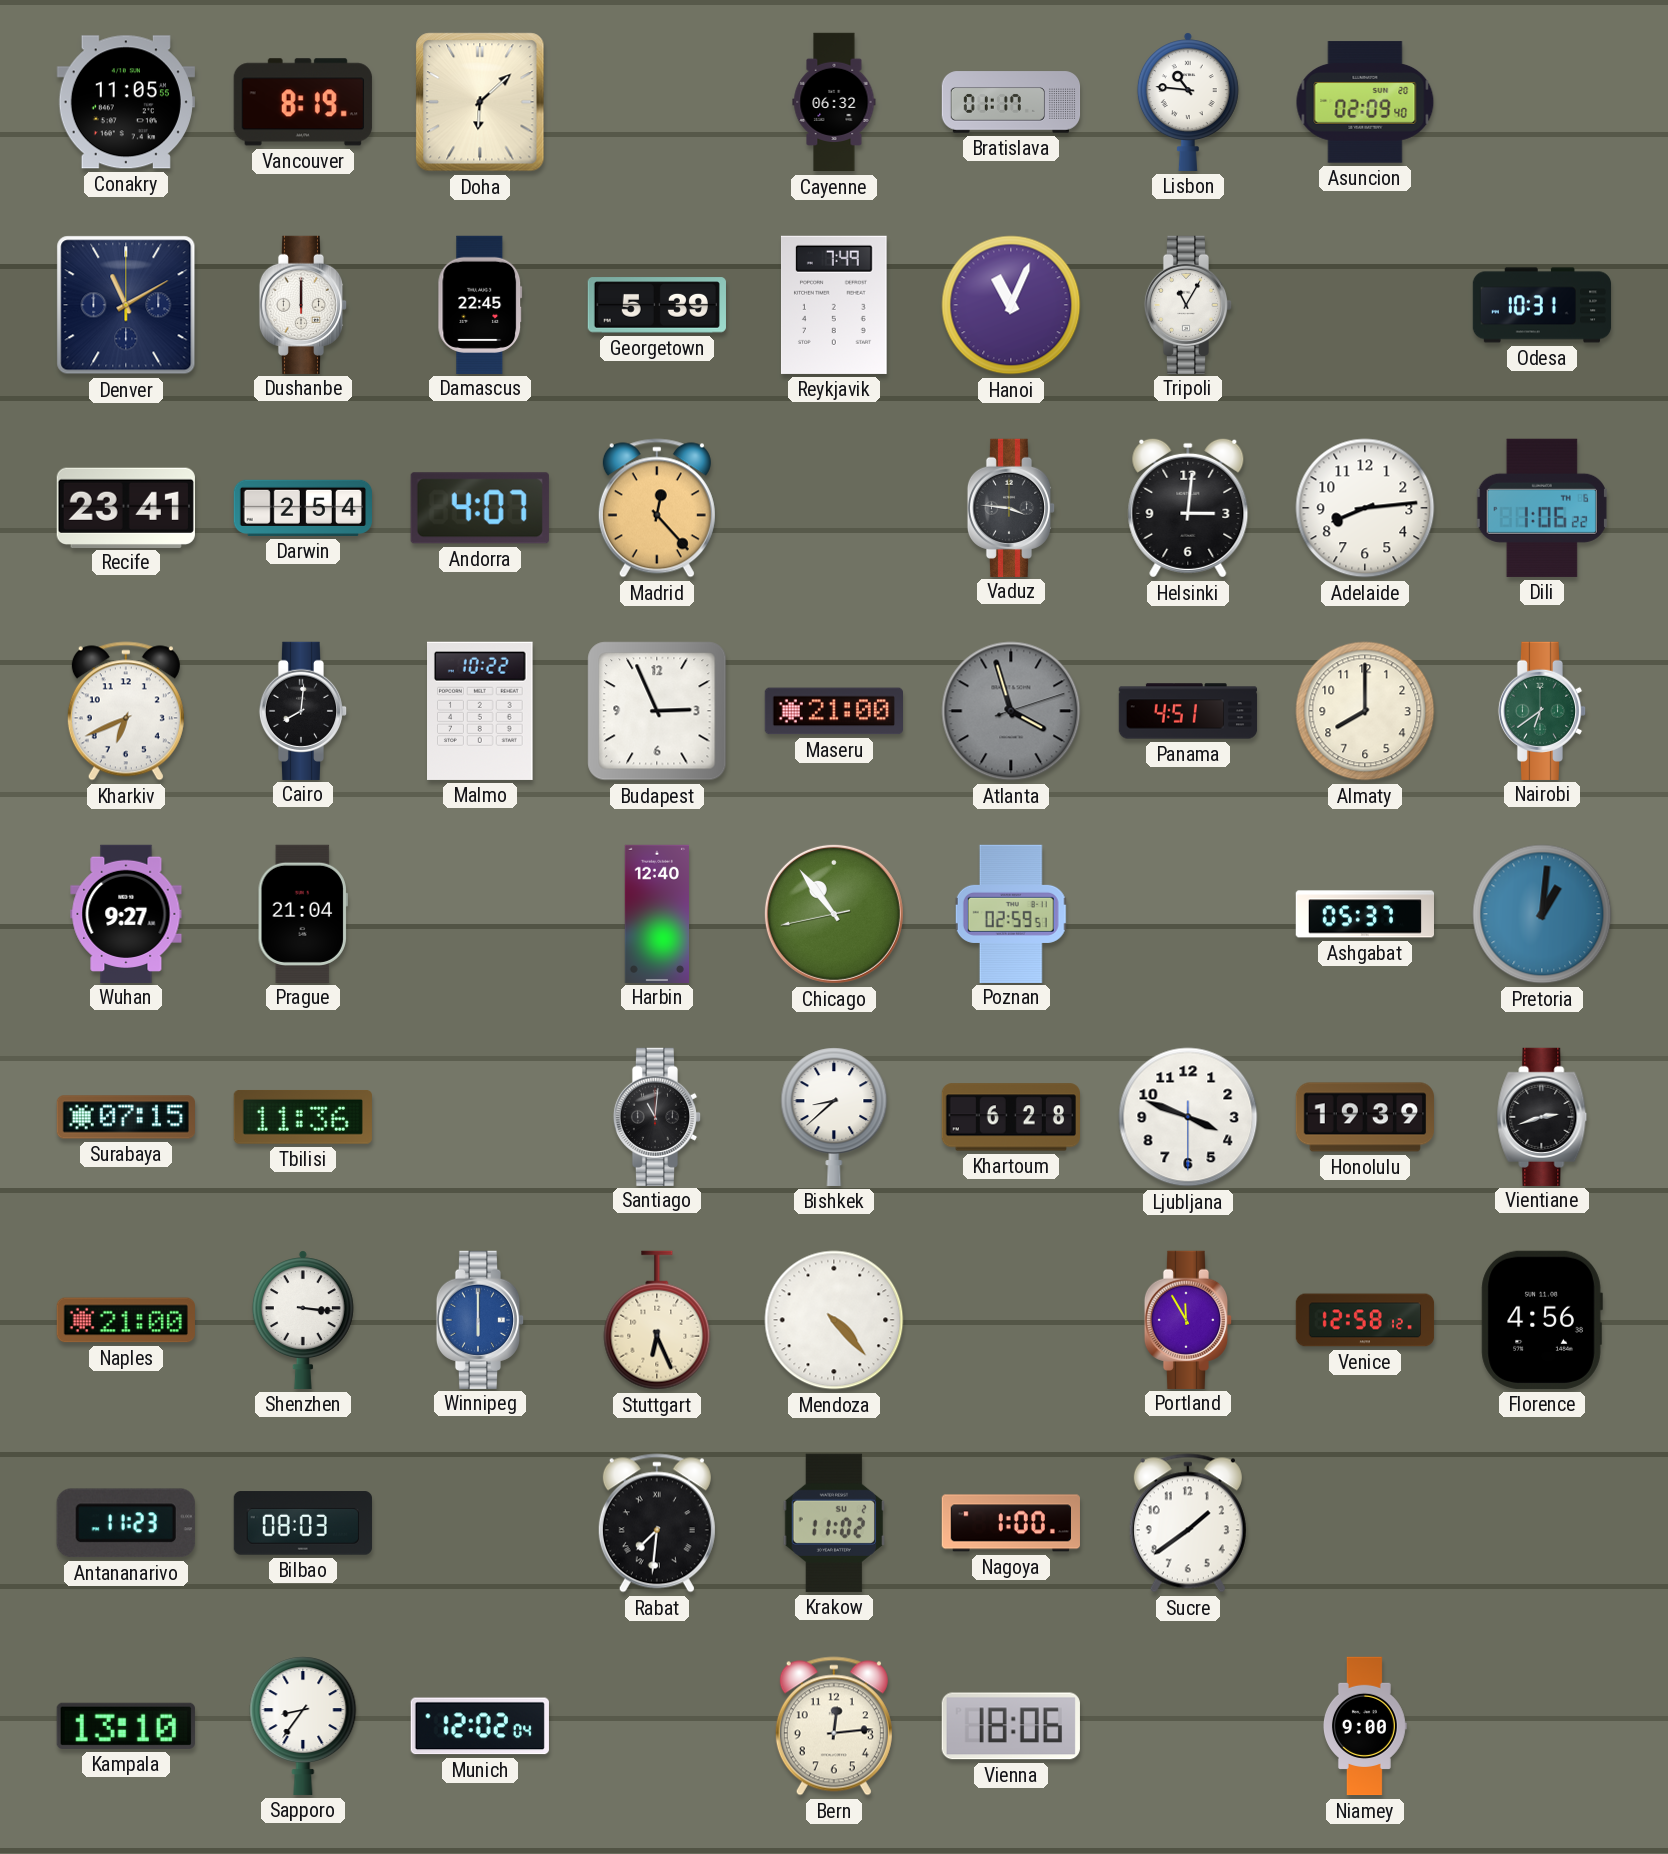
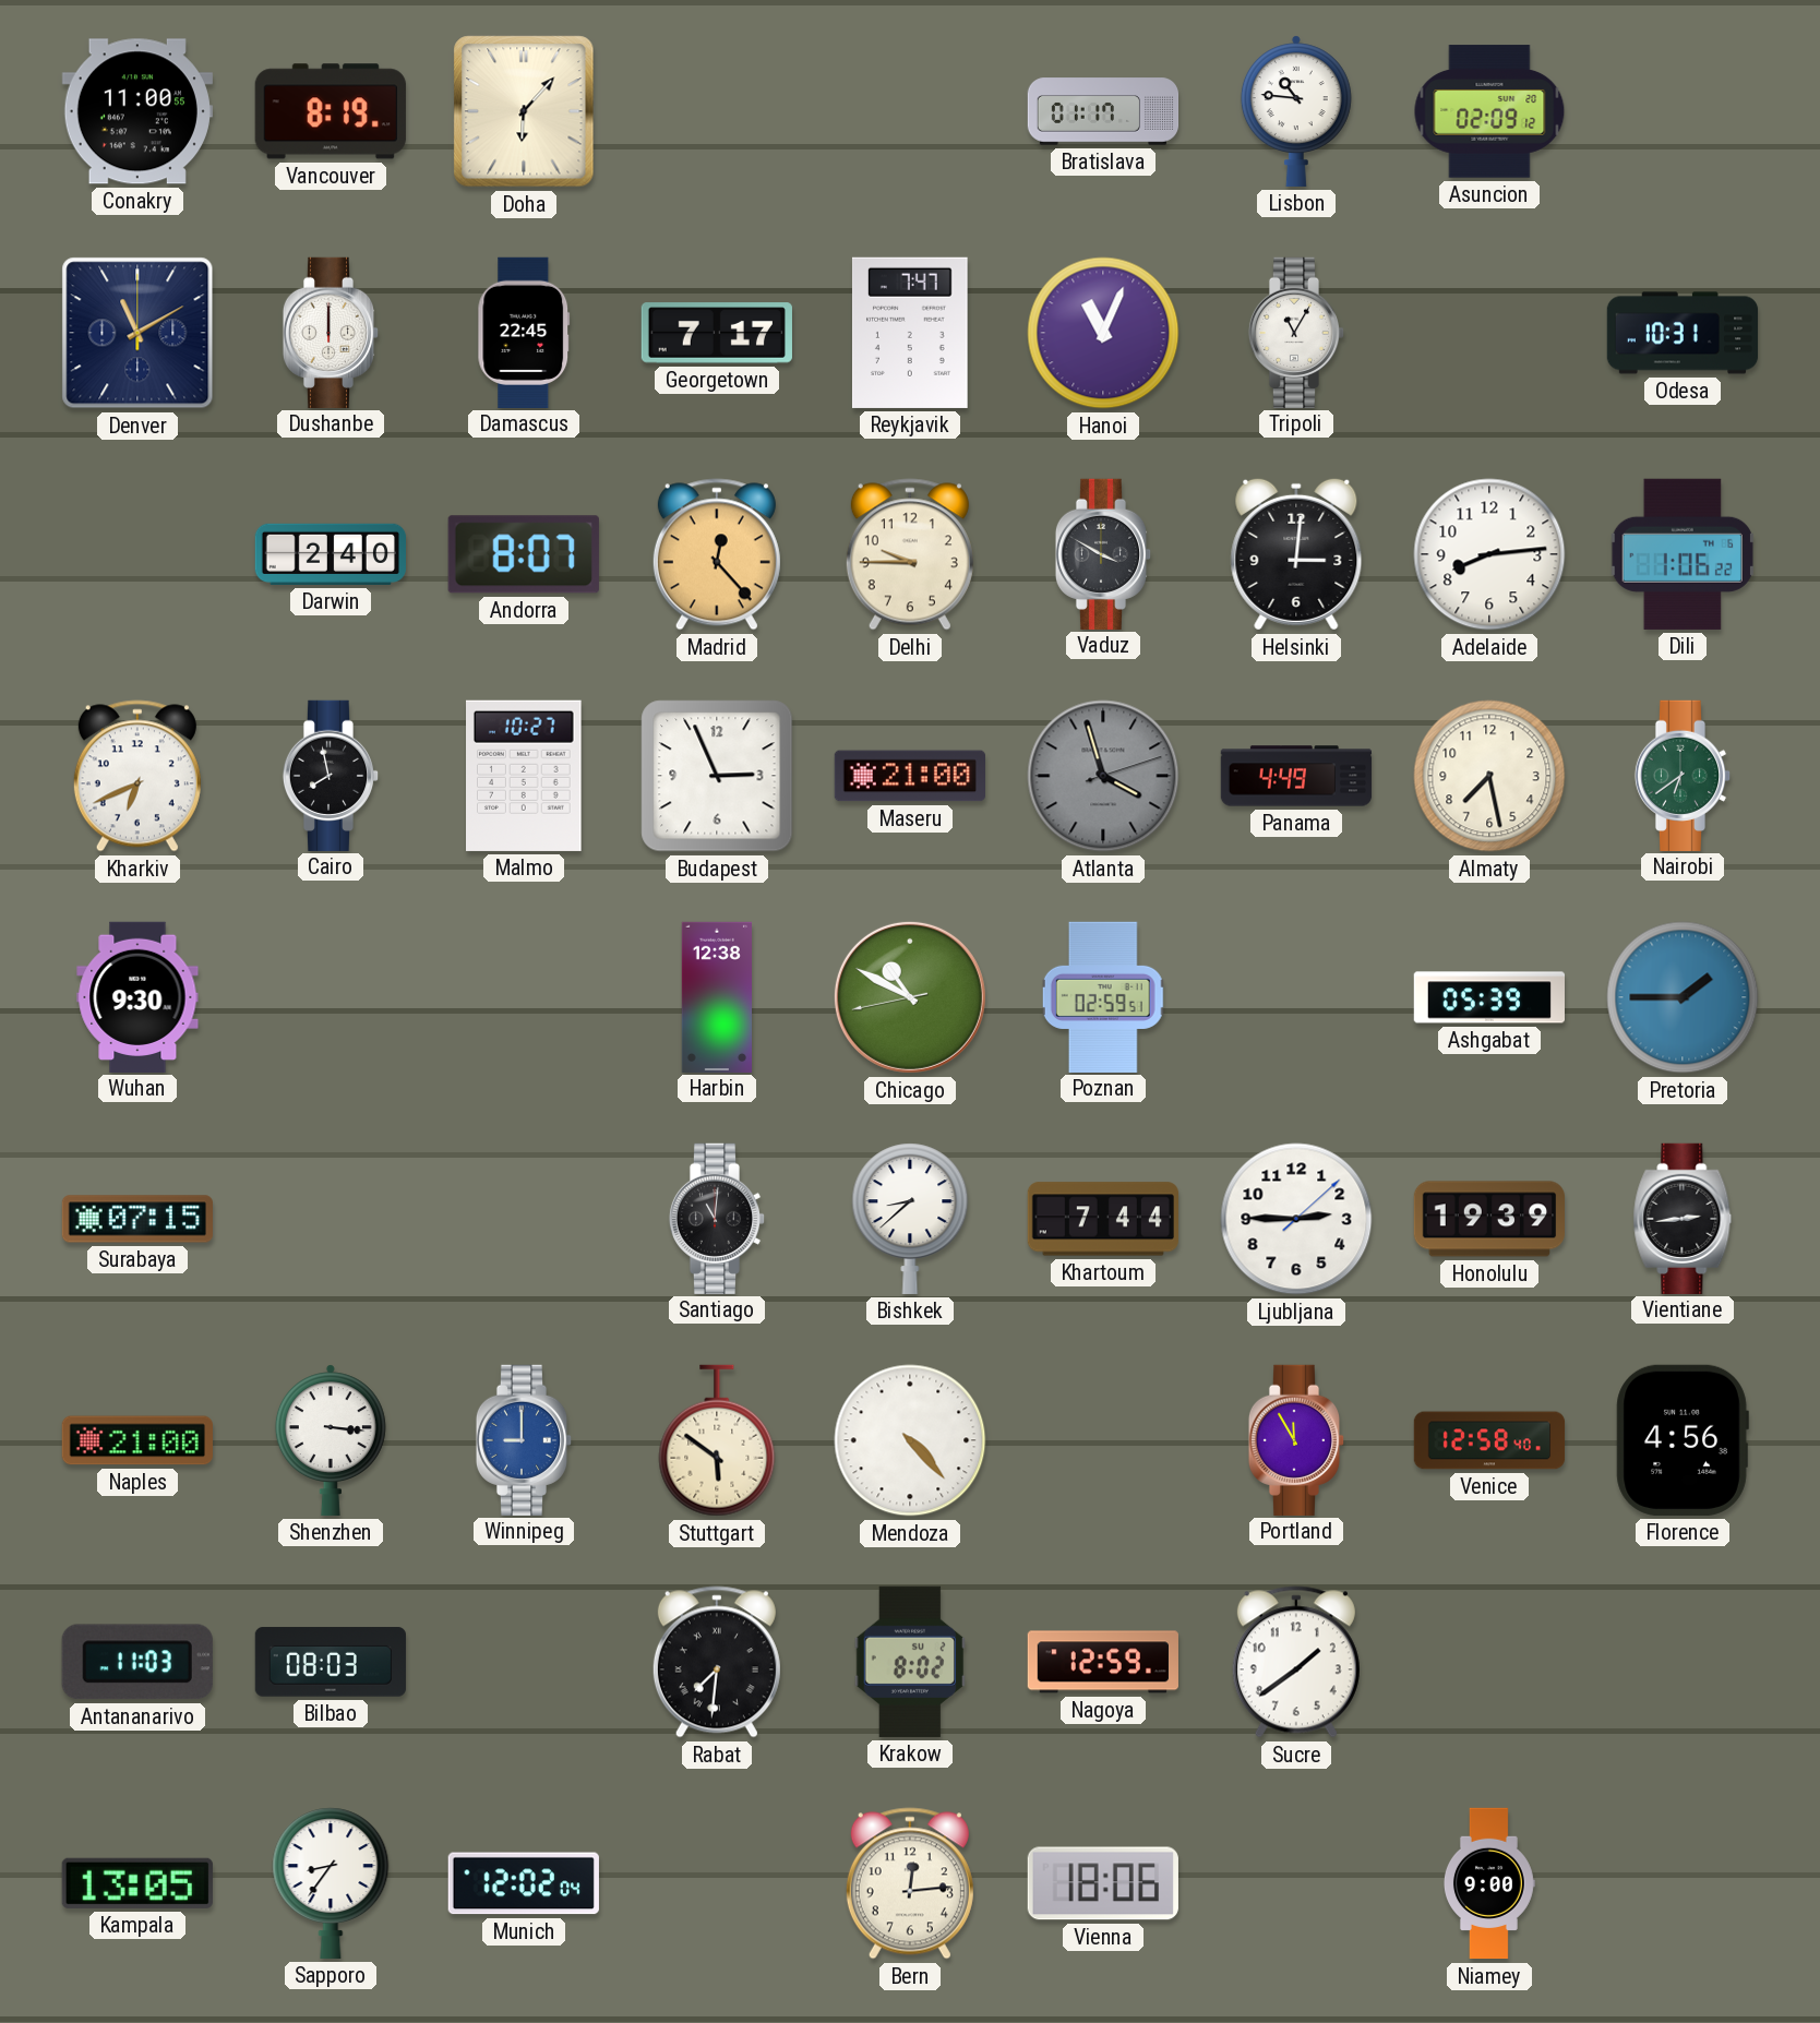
Conakry: 11:05 -> 11:00
Doha: 6:08 -> 6:07
Cayenne: 06:32 -> none
Asuncion: 02:09:40 -> 02:09:12
Georgetown: 5:39 -> 7:17
Reykjavik: 7:49 -> 7:47
Recife: 23:41 -> none
Darwin: 2:54 -> 2:40
Andorra: 4:07 -> 8:07
Delhi: none -> 9:45
Vaduz: 3:46 -> 3:50
Cairo: 8:01 -> 7:58
Malmo: 10:22 -> 10:27
Panama: 4:51 -> 4:49
Almaty: 8:00 -> 7:28
Wuhan: 9:27 -> 9:30
Prague: 21:04 -> none
Harbin: 12:40 -> 12:38
Chicago: 10:53 -> 10:49
Ashgabat: 05:37 -> 05:39
Pretoria: 1:01 -> 1:45
Tbilisi: 11:36 -> none
Khartoum: 6:28 -> 7:44
Ljubljana: 3:48 -> 2:45
Vientiane: 2:42 -> 2:44
Winnipeg: 6:00 -> 9:00
Stuttgart: 6:26 -> 5:51
Venice: 12:58:12 -> 12:58:40
Antananarivo: 11:23 -> 11:03
Krakow: 11:02 -> 8:02
Nagoya: 1:00 -> 12:59
Kampala: 13:10 -> 13:05
